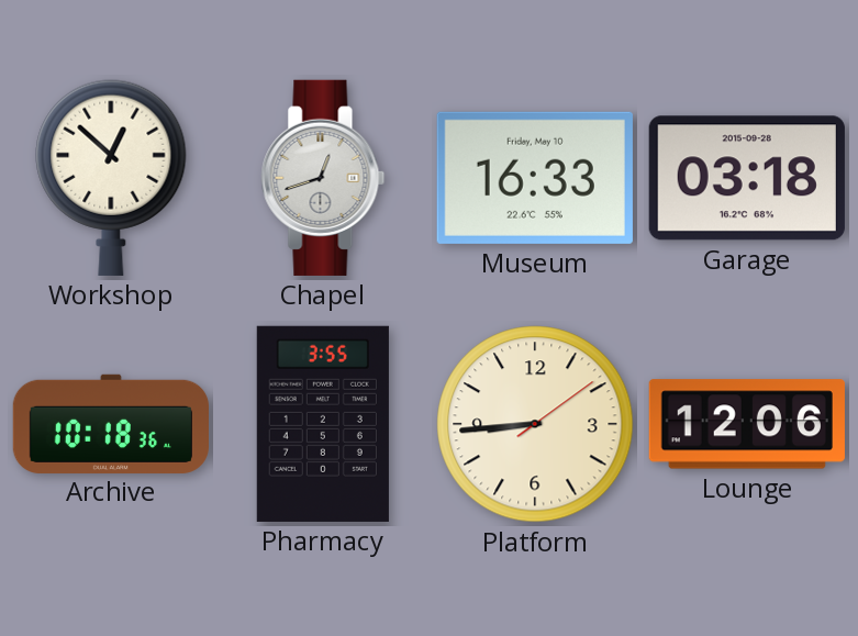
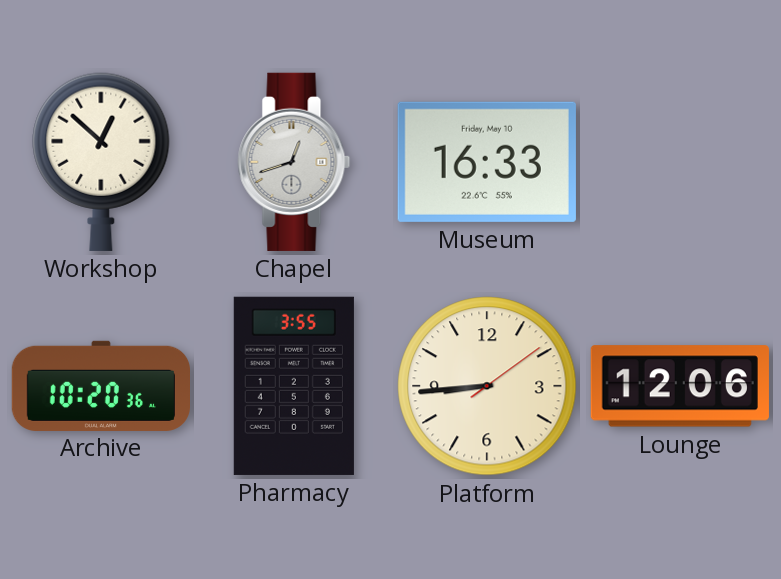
Garage: 03:18 -> none
Archive: 10:18 -> 10:20
